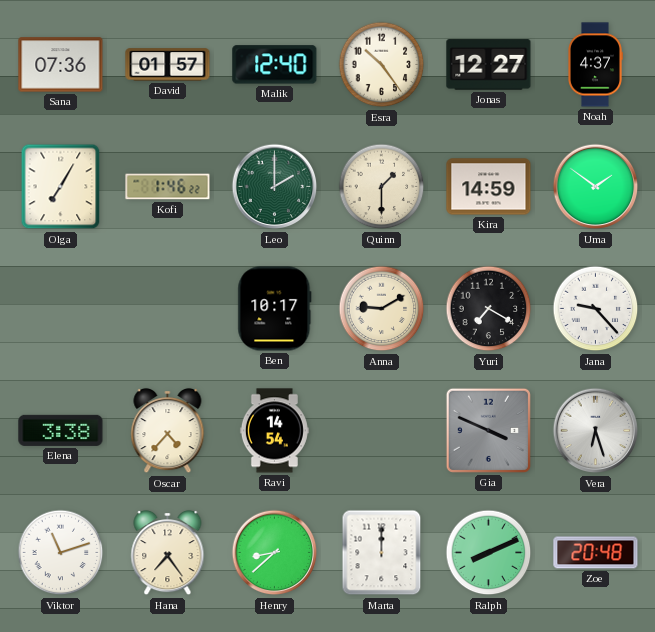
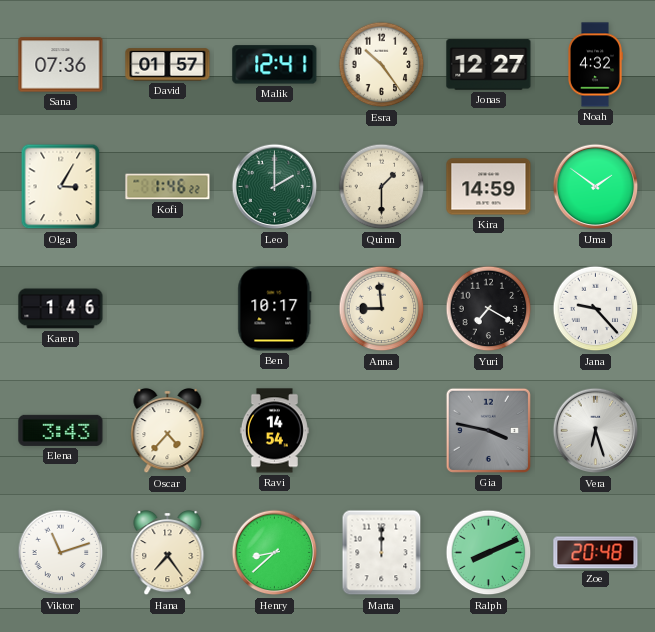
Malik: 12:40 -> 12:41
Noah: 4:37 -> 4:32
Olga: 7:05 -> 3:05
Karen: none -> 1:46
Anna: 9:10 -> 8:59
Elena: 3:38 -> 3:43
Gia: 3:49 -> 3:47
